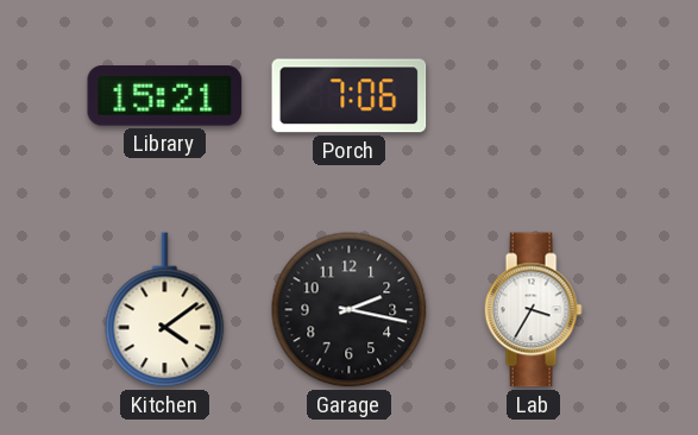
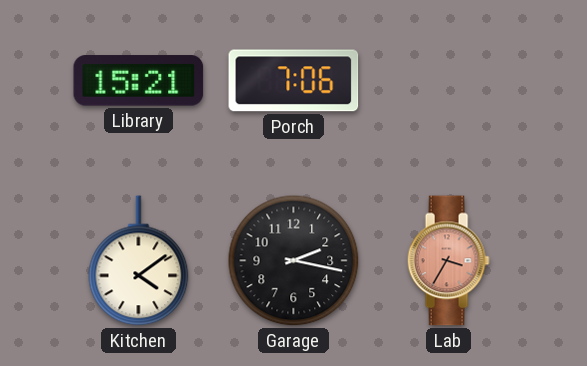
Lab dial: white -> salmon
